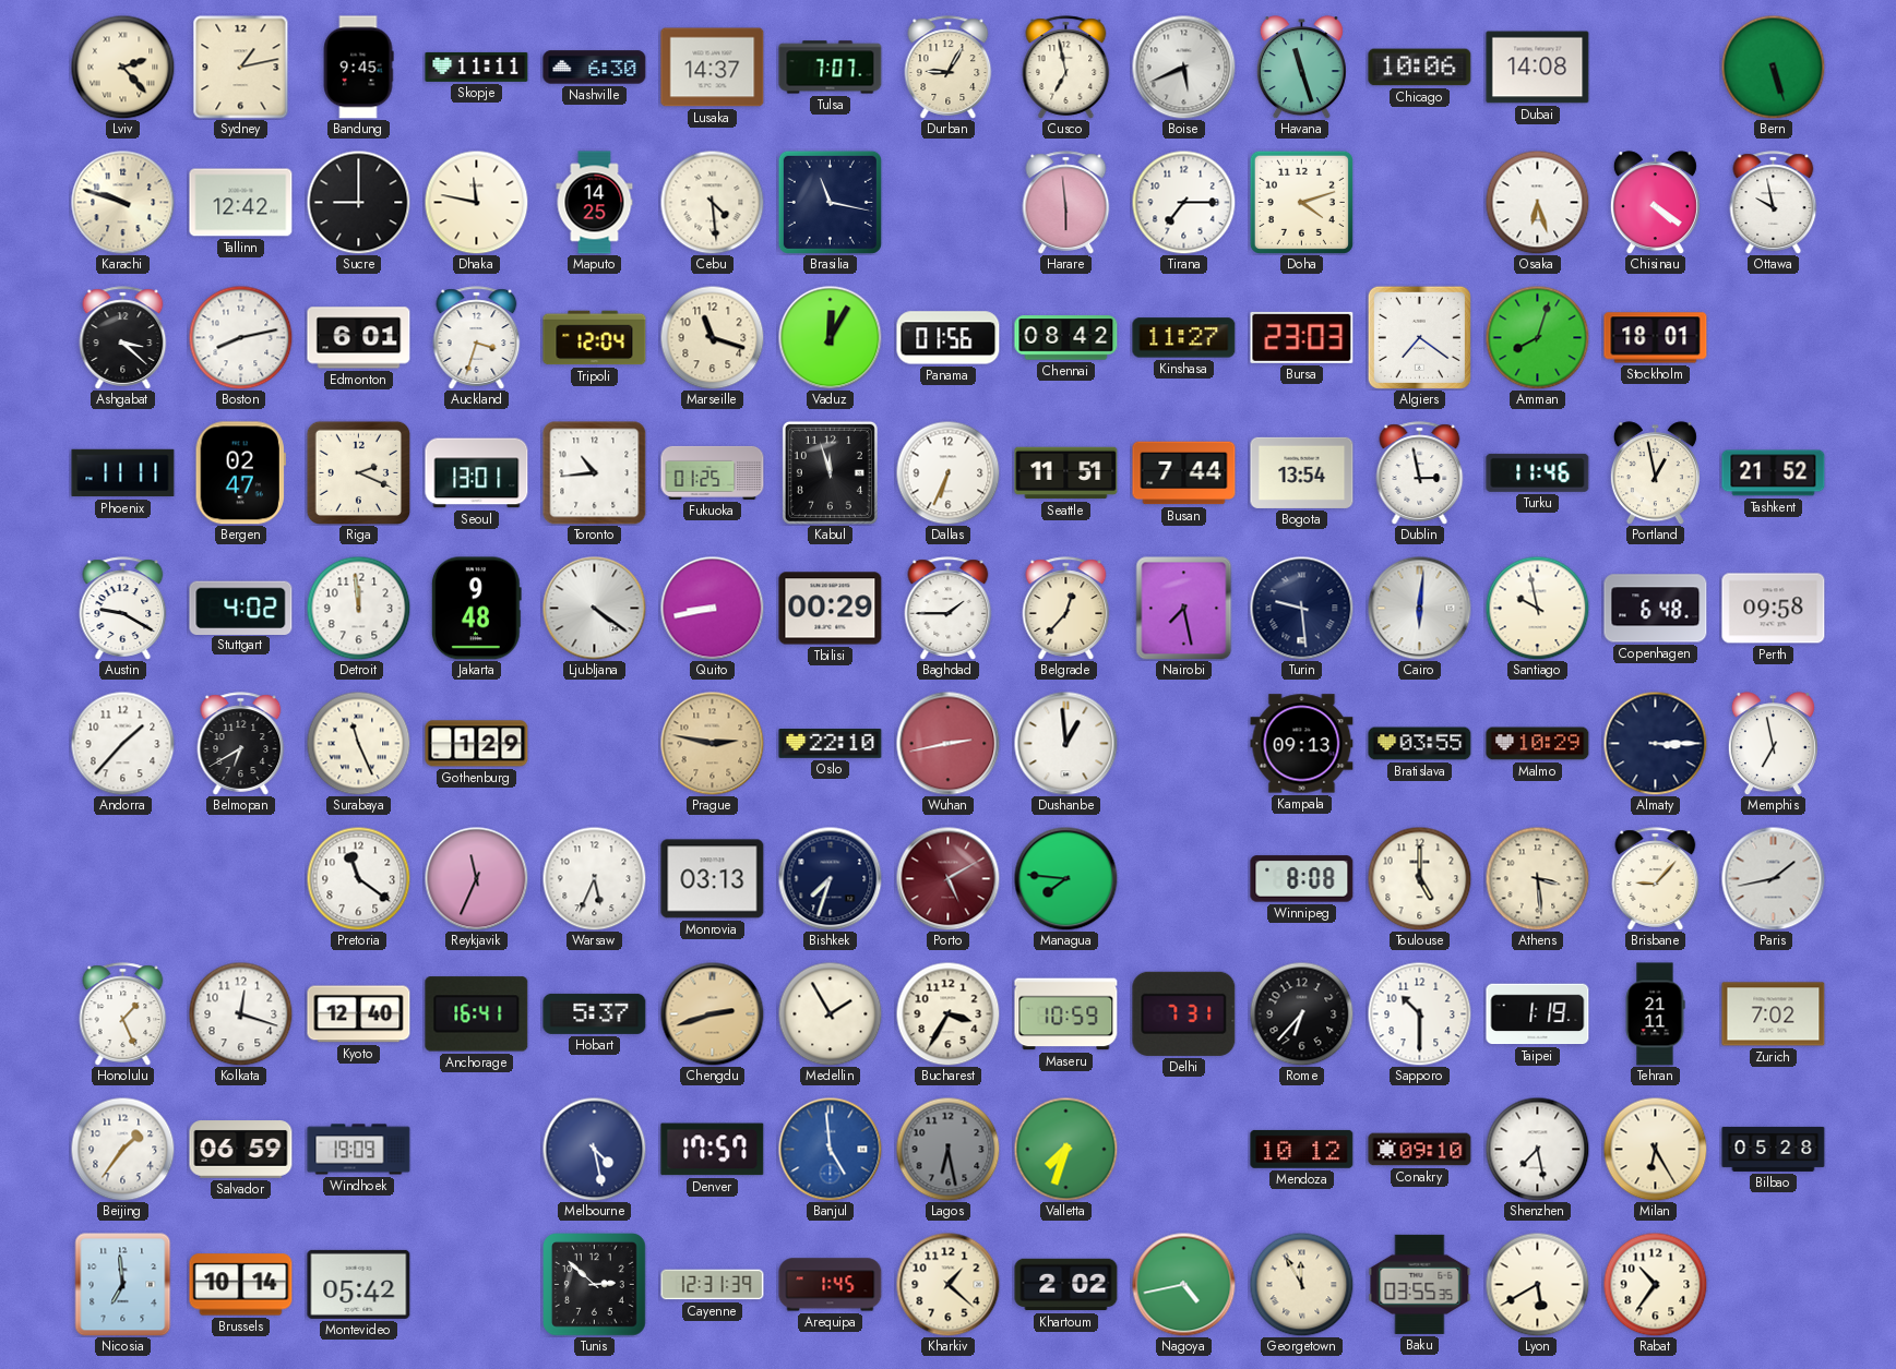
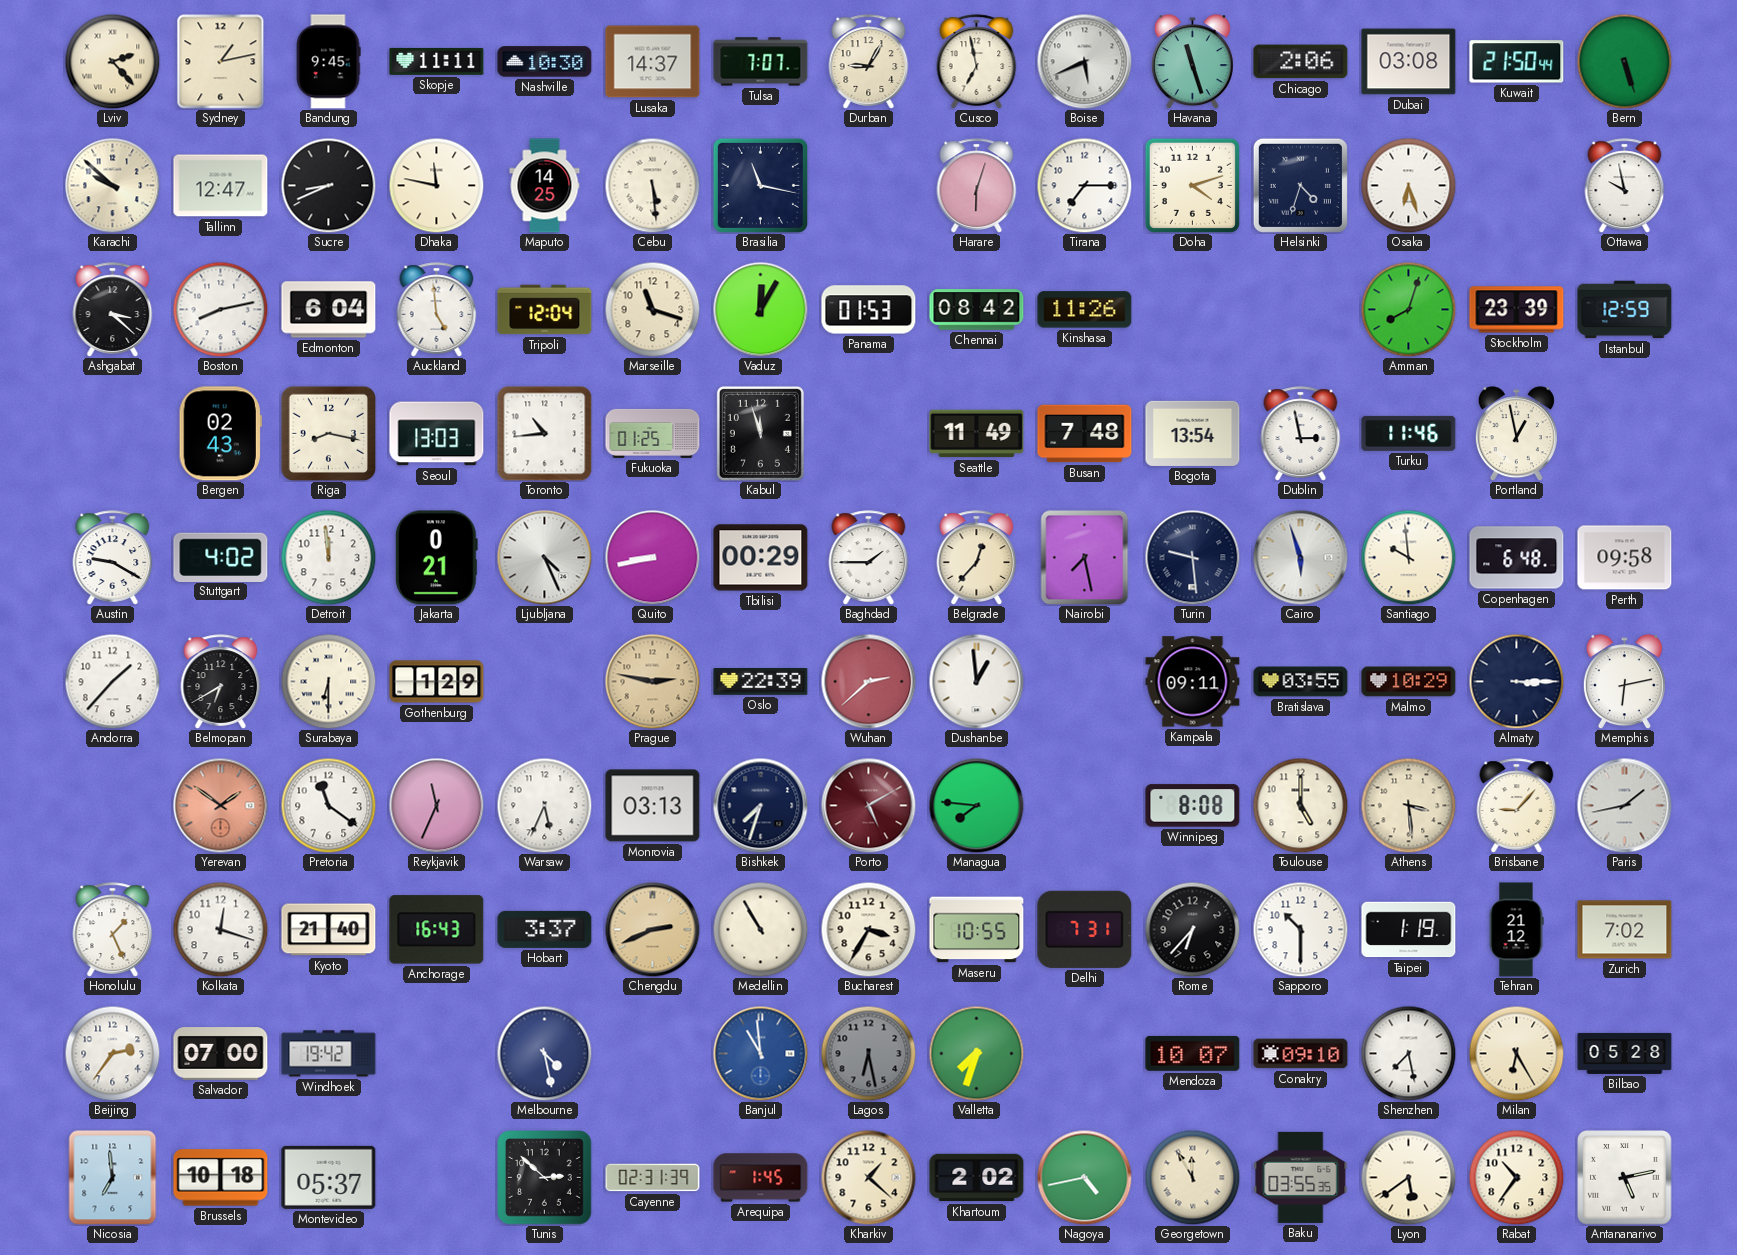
Nashville: 6:30 -> 10:30
Chicago: 10:06 -> 2:06
Dubai: 14:08 -> 03:08
Kuwait: none -> 21:50
Karachi: 9:48 -> 9:52
Tallinn: 12:42 -> 12:47
Sucre: 9:00 -> 8:41
Cebu: 4:29 -> 5:29
Harare: 5:59 -> 6:03
Helsinki: none -> 4:33
Chisinau: 4:21 -> none
Edmonton: 6:01 -> 6:04
Auckland: 3:33 -> 4:59
Panama: 01:56 -> 01:53
Kinshasa: 11:27 -> 11:26
Bursa: 23:03 -> none
Algiers: 7:21 -> none
Stockholm: 18:01 -> 23:39
Istanbul: none -> 12:59
Phoenix: 11:11 -> none
Bergen: 02:47 -> 02:43
Riga: 2:19 -> 8:17
Seoul: 13:01 -> 13:03
Dallas: 6:34 -> none
Seattle: 11:51 -> 11:49
Busan: 7:44 -> 7:48
Tashkent: 21:52 -> none
Jakarta: 9:48 -> 0:21
Ljubljana: 4:21 -> 4:26
Cairo: 6:01 -> 5:57
Santiago: 9:58 -> 9:59
Surabaya: 11:26 -> 6:30
Oslo: 22:10 -> 22:39
Wuhan: 2:43 -> 2:38
Kampala: 09:13 -> 09:11
Memphis: 6:58 -> 6:13
Yerevan: none -> 1:51
Kyoto: 12:40 -> 21:40
Anchorage: 16:41 -> 16:43
Hobart: 5:37 -> 3:37
Chengdu: 2:42 -> 2:41
Medellin: 1:55 -> 10:55
Maseru: 10:59 -> 10:55
Tehran: 21:11 -> 21:12
Beijing: 1:36 -> 2:36
Salvador: 06:59 -> 07:00
Windhoek: 19:09 -> 19:42
Denver: 17:57 -> none
Banjul: 4:59 -> 10:59
Mendoza: 10:12 -> 10:07
Brussels: 10:14 -> 10:18
Montevideo: 05:42 -> 05:37
Cayenne: 12:31 -> 02:31
Lyon: 5:40 -> 5:39
Antananarivo: none -> 5:13
